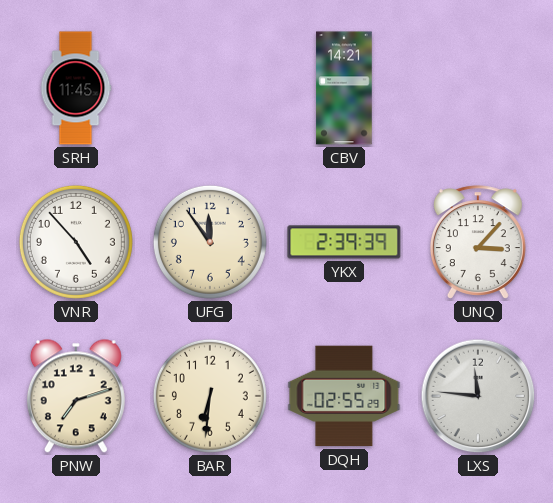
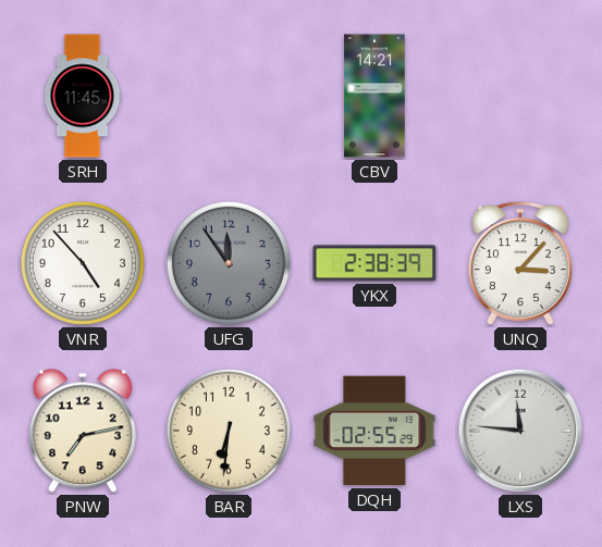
UFG dial: cream -> grey
YKX: 2:39 -> 2:38
PNW: 7:12 -> 7:13
